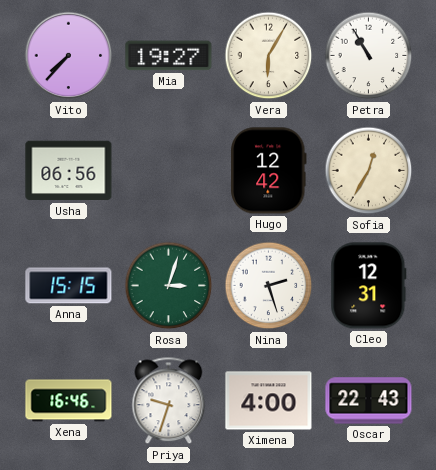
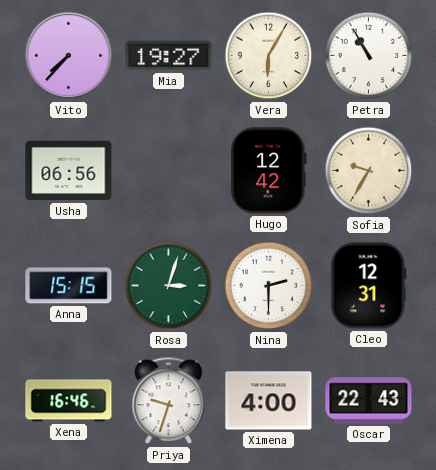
Sofia: 12:35 -> 9:35
Nina: 2:27 -> 2:30
